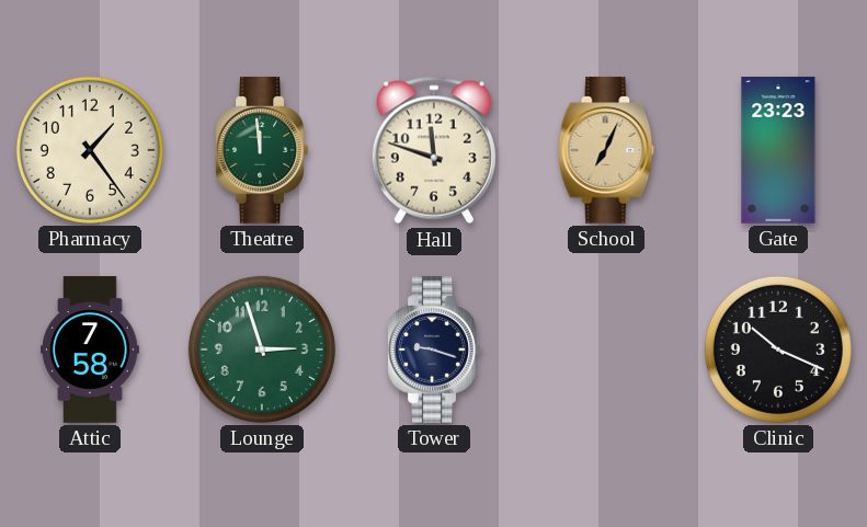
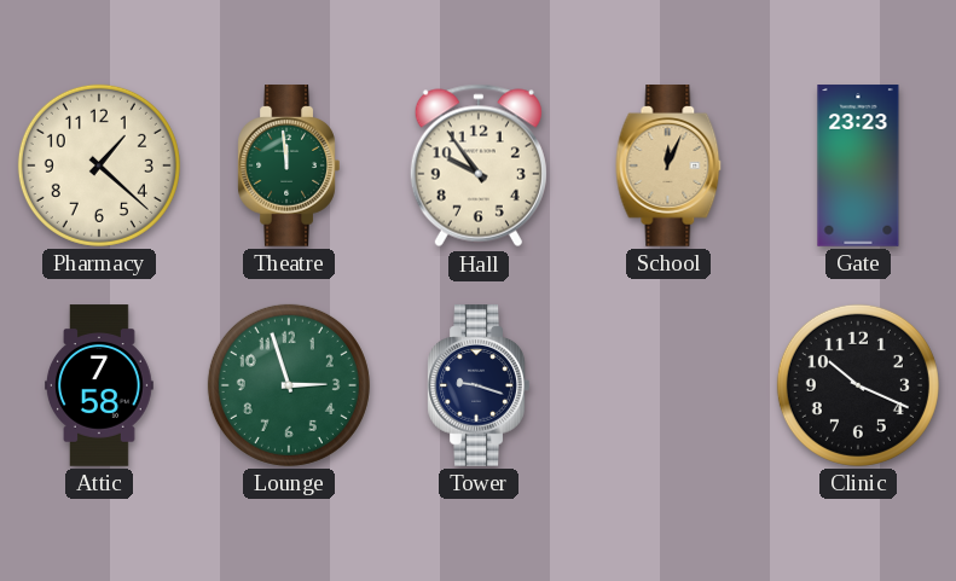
Pharmacy: 1:24 -> 1:22
Hall: 11:48 -> 9:54
School: 7:04 -> 12:04
